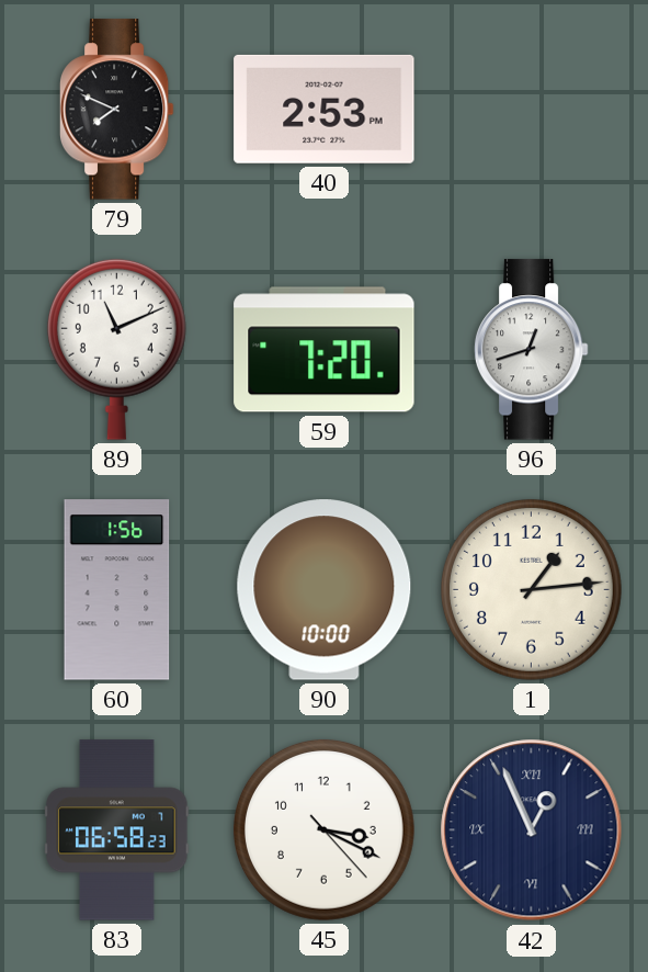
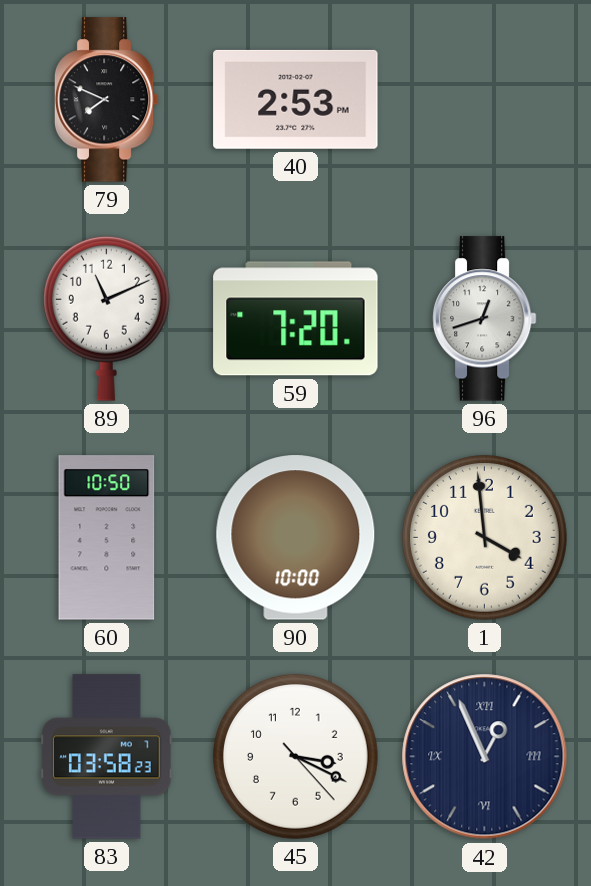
60: 1:56 -> 10:50
1: 1:14 -> 3:59
83: 06:58 -> 03:58
